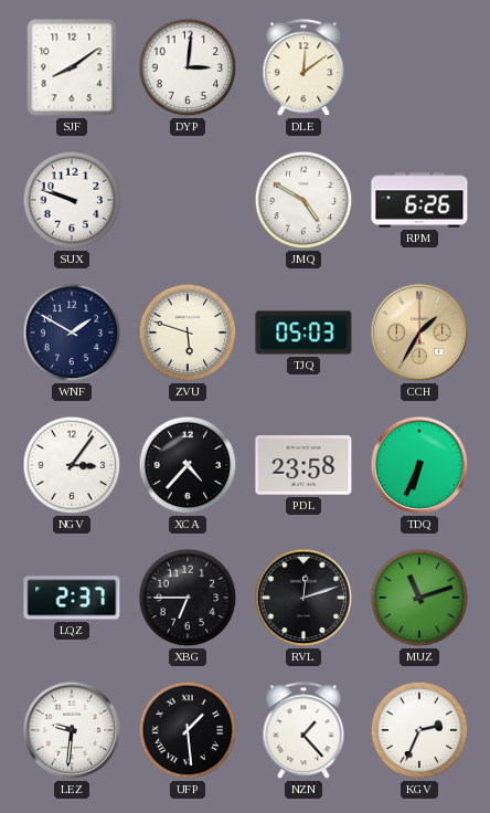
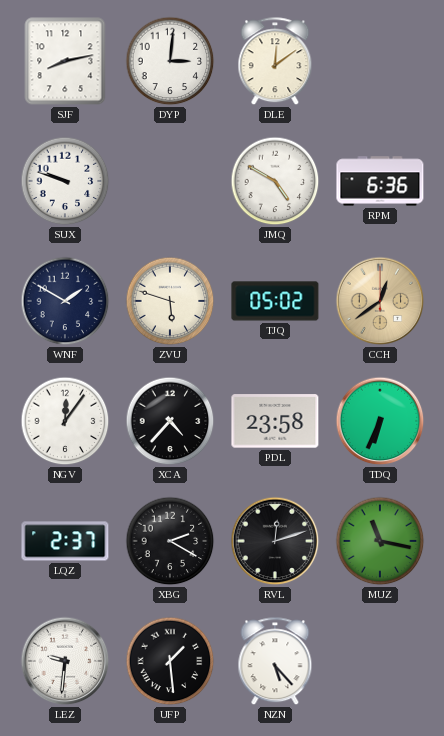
SJF: 8:09 -> 8:13
RPM: 6:26 -> 6:36
TJQ: 05:03 -> 05:02
CCH: 1:35 -> 12:39
NGV: 3:06 -> 12:06
XBG: 6:45 -> 2:20
MUZ: 11:12 -> 11:17
NZN: 1:23 -> 5:23
KGV: 2:34 -> none
